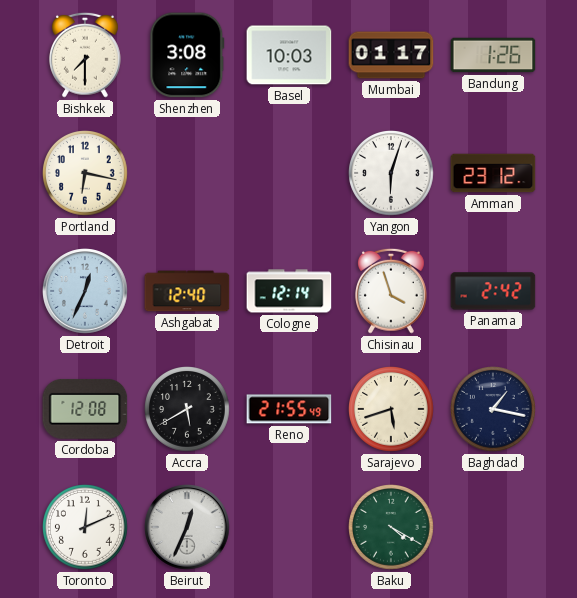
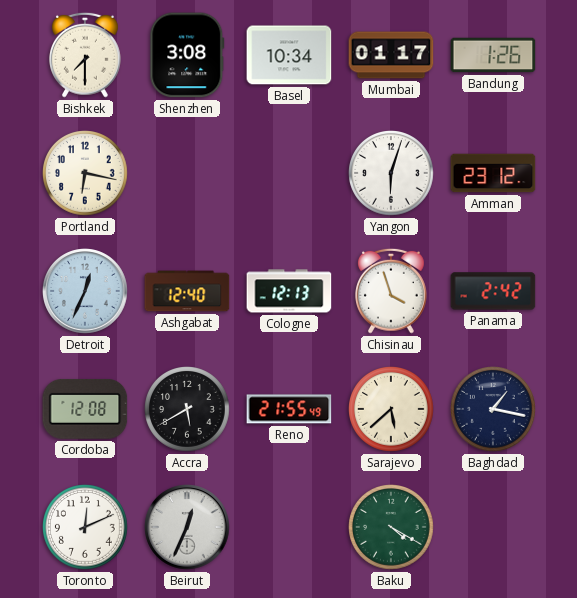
Basel: 10:03 -> 10:34
Cologne: 12:14 -> 12:13
Sarajevo: 5:42 -> 5:38
